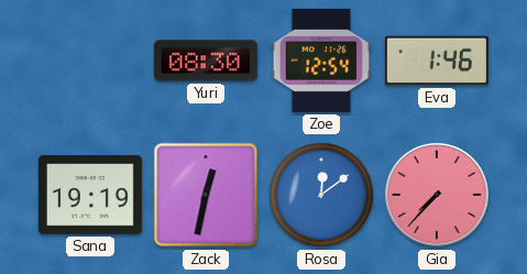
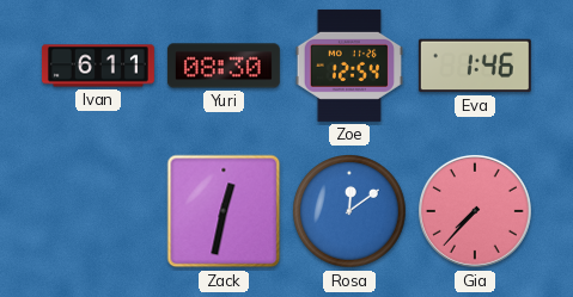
Ivan: none -> 6:11
Sana: 19:19 -> none
